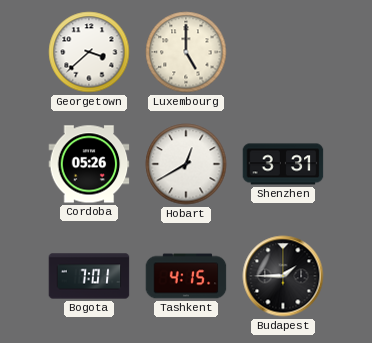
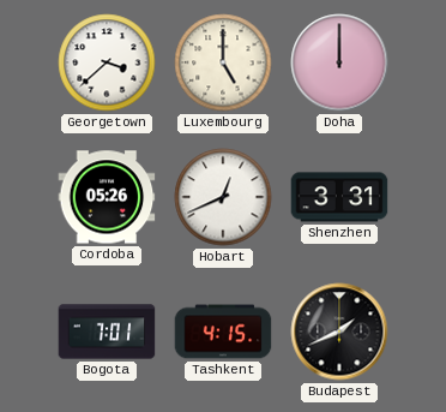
Doha: none -> 12:00
Hobart: 12:40 -> 12:41
Budapest: 1:45 -> 1:41
